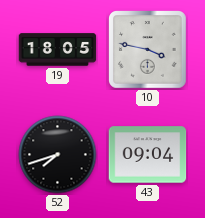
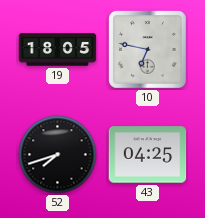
10: 3:47 -> 6:47
43: 09:04 -> 04:25
